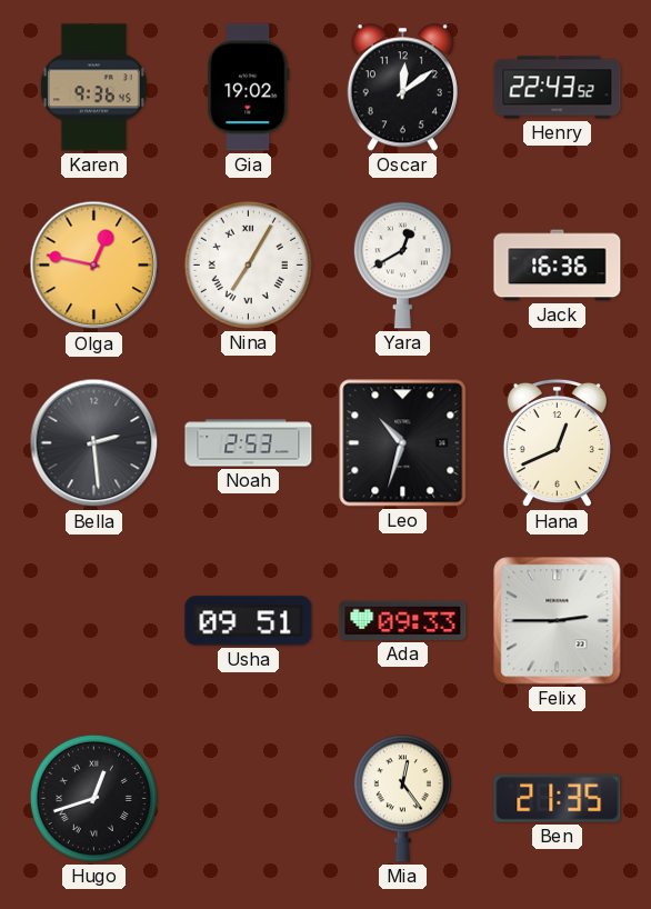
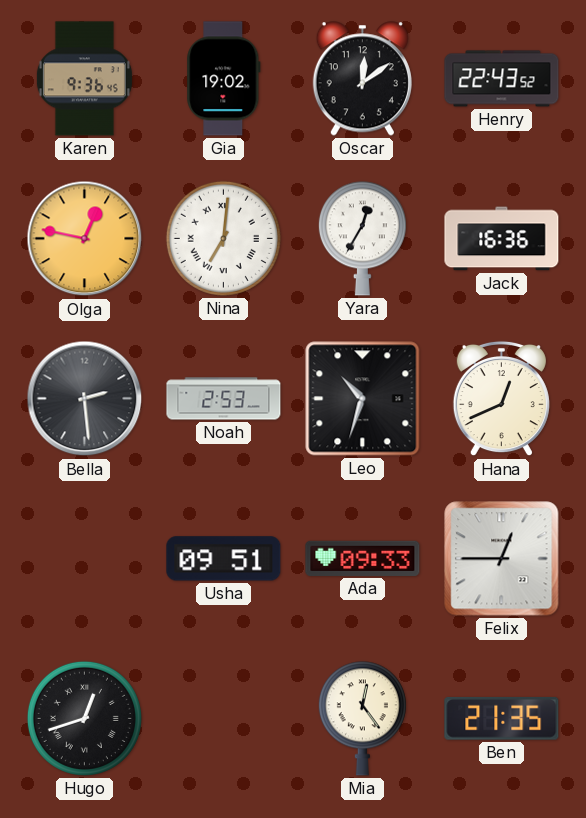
Nina: 7:05 -> 7:01
Yara: 12:40 -> 12:35
Felix: 2:45 -> 12:45
